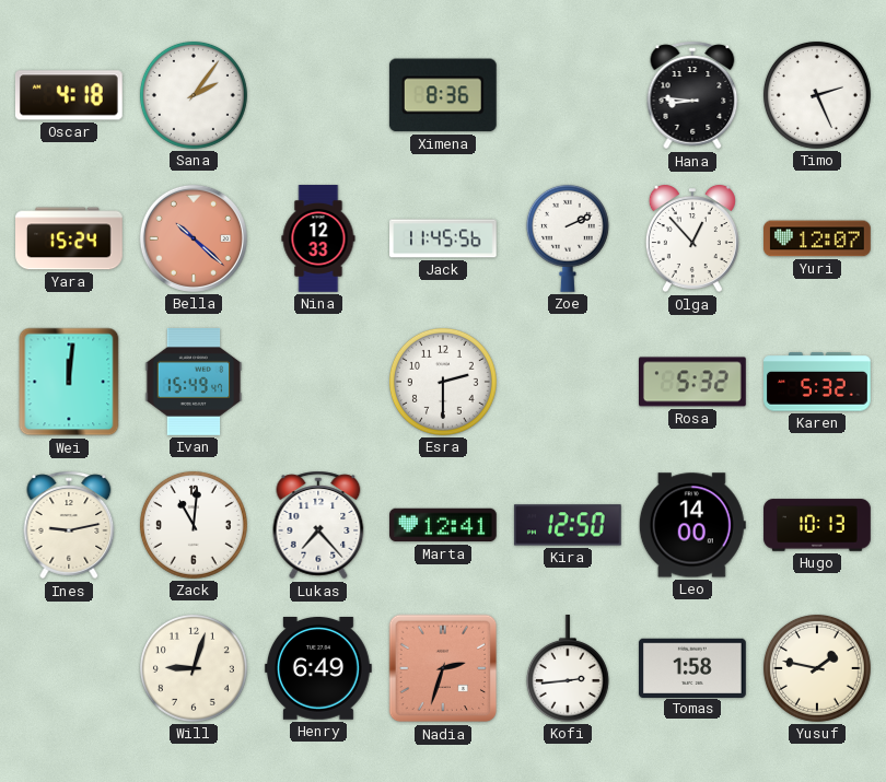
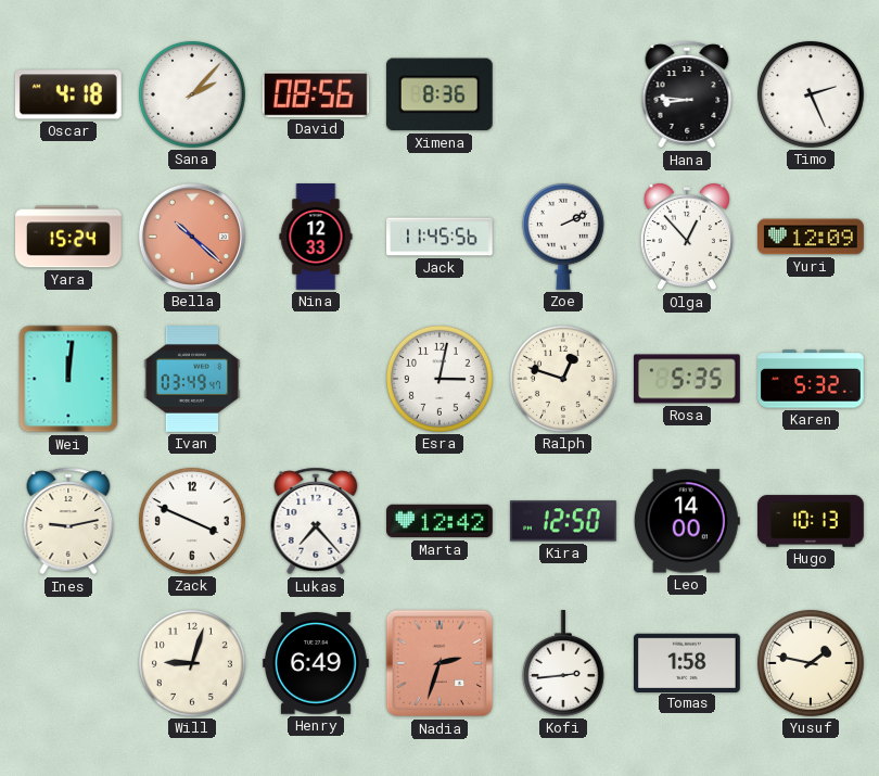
Sana: 2:06 -> 2:07
David: none -> 08:56
Yuri: 12:07 -> 12:09
Ivan: 15:49 -> 03:49
Esra: 2:30 -> 3:02
Ralph: none -> 12:48
Rosa: 5:32 -> 5:35
Zack: 11:01 -> 3:49
Marta: 12:41 -> 12:42
